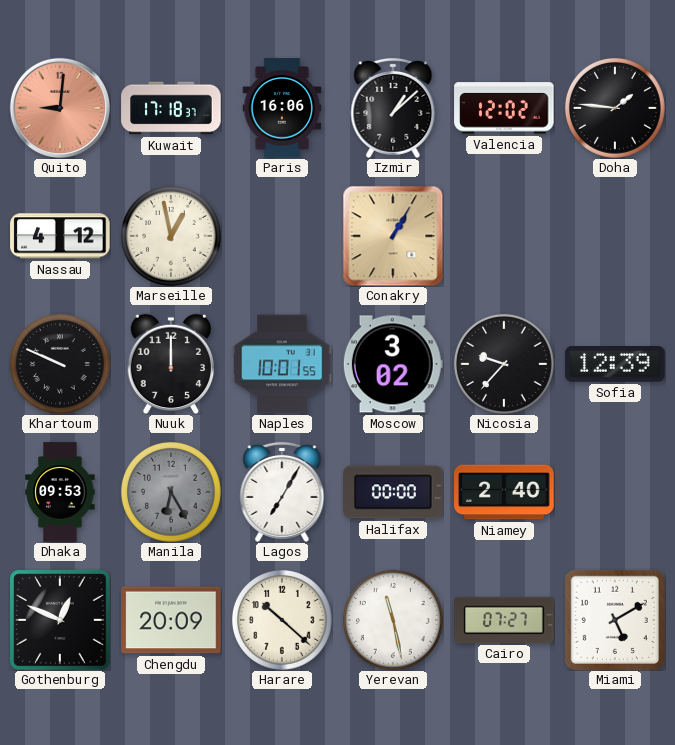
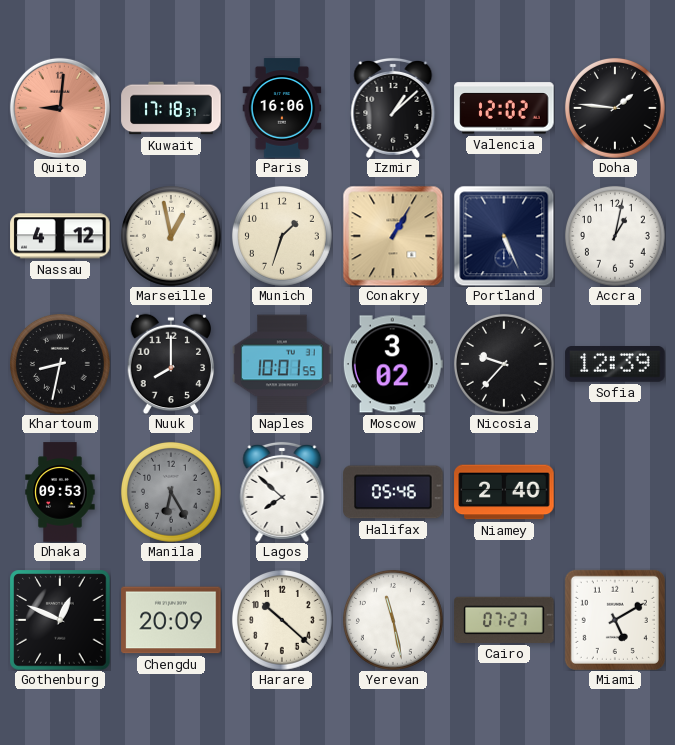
Munich: none -> 1:33
Portland: none -> 5:26
Accra: none -> 1:02
Khartoum: 9:49 -> 8:32
Nuuk: 12:00 -> 8:00
Lagos: 7:05 -> 7:52
Halifax: 00:00 -> 05:46
